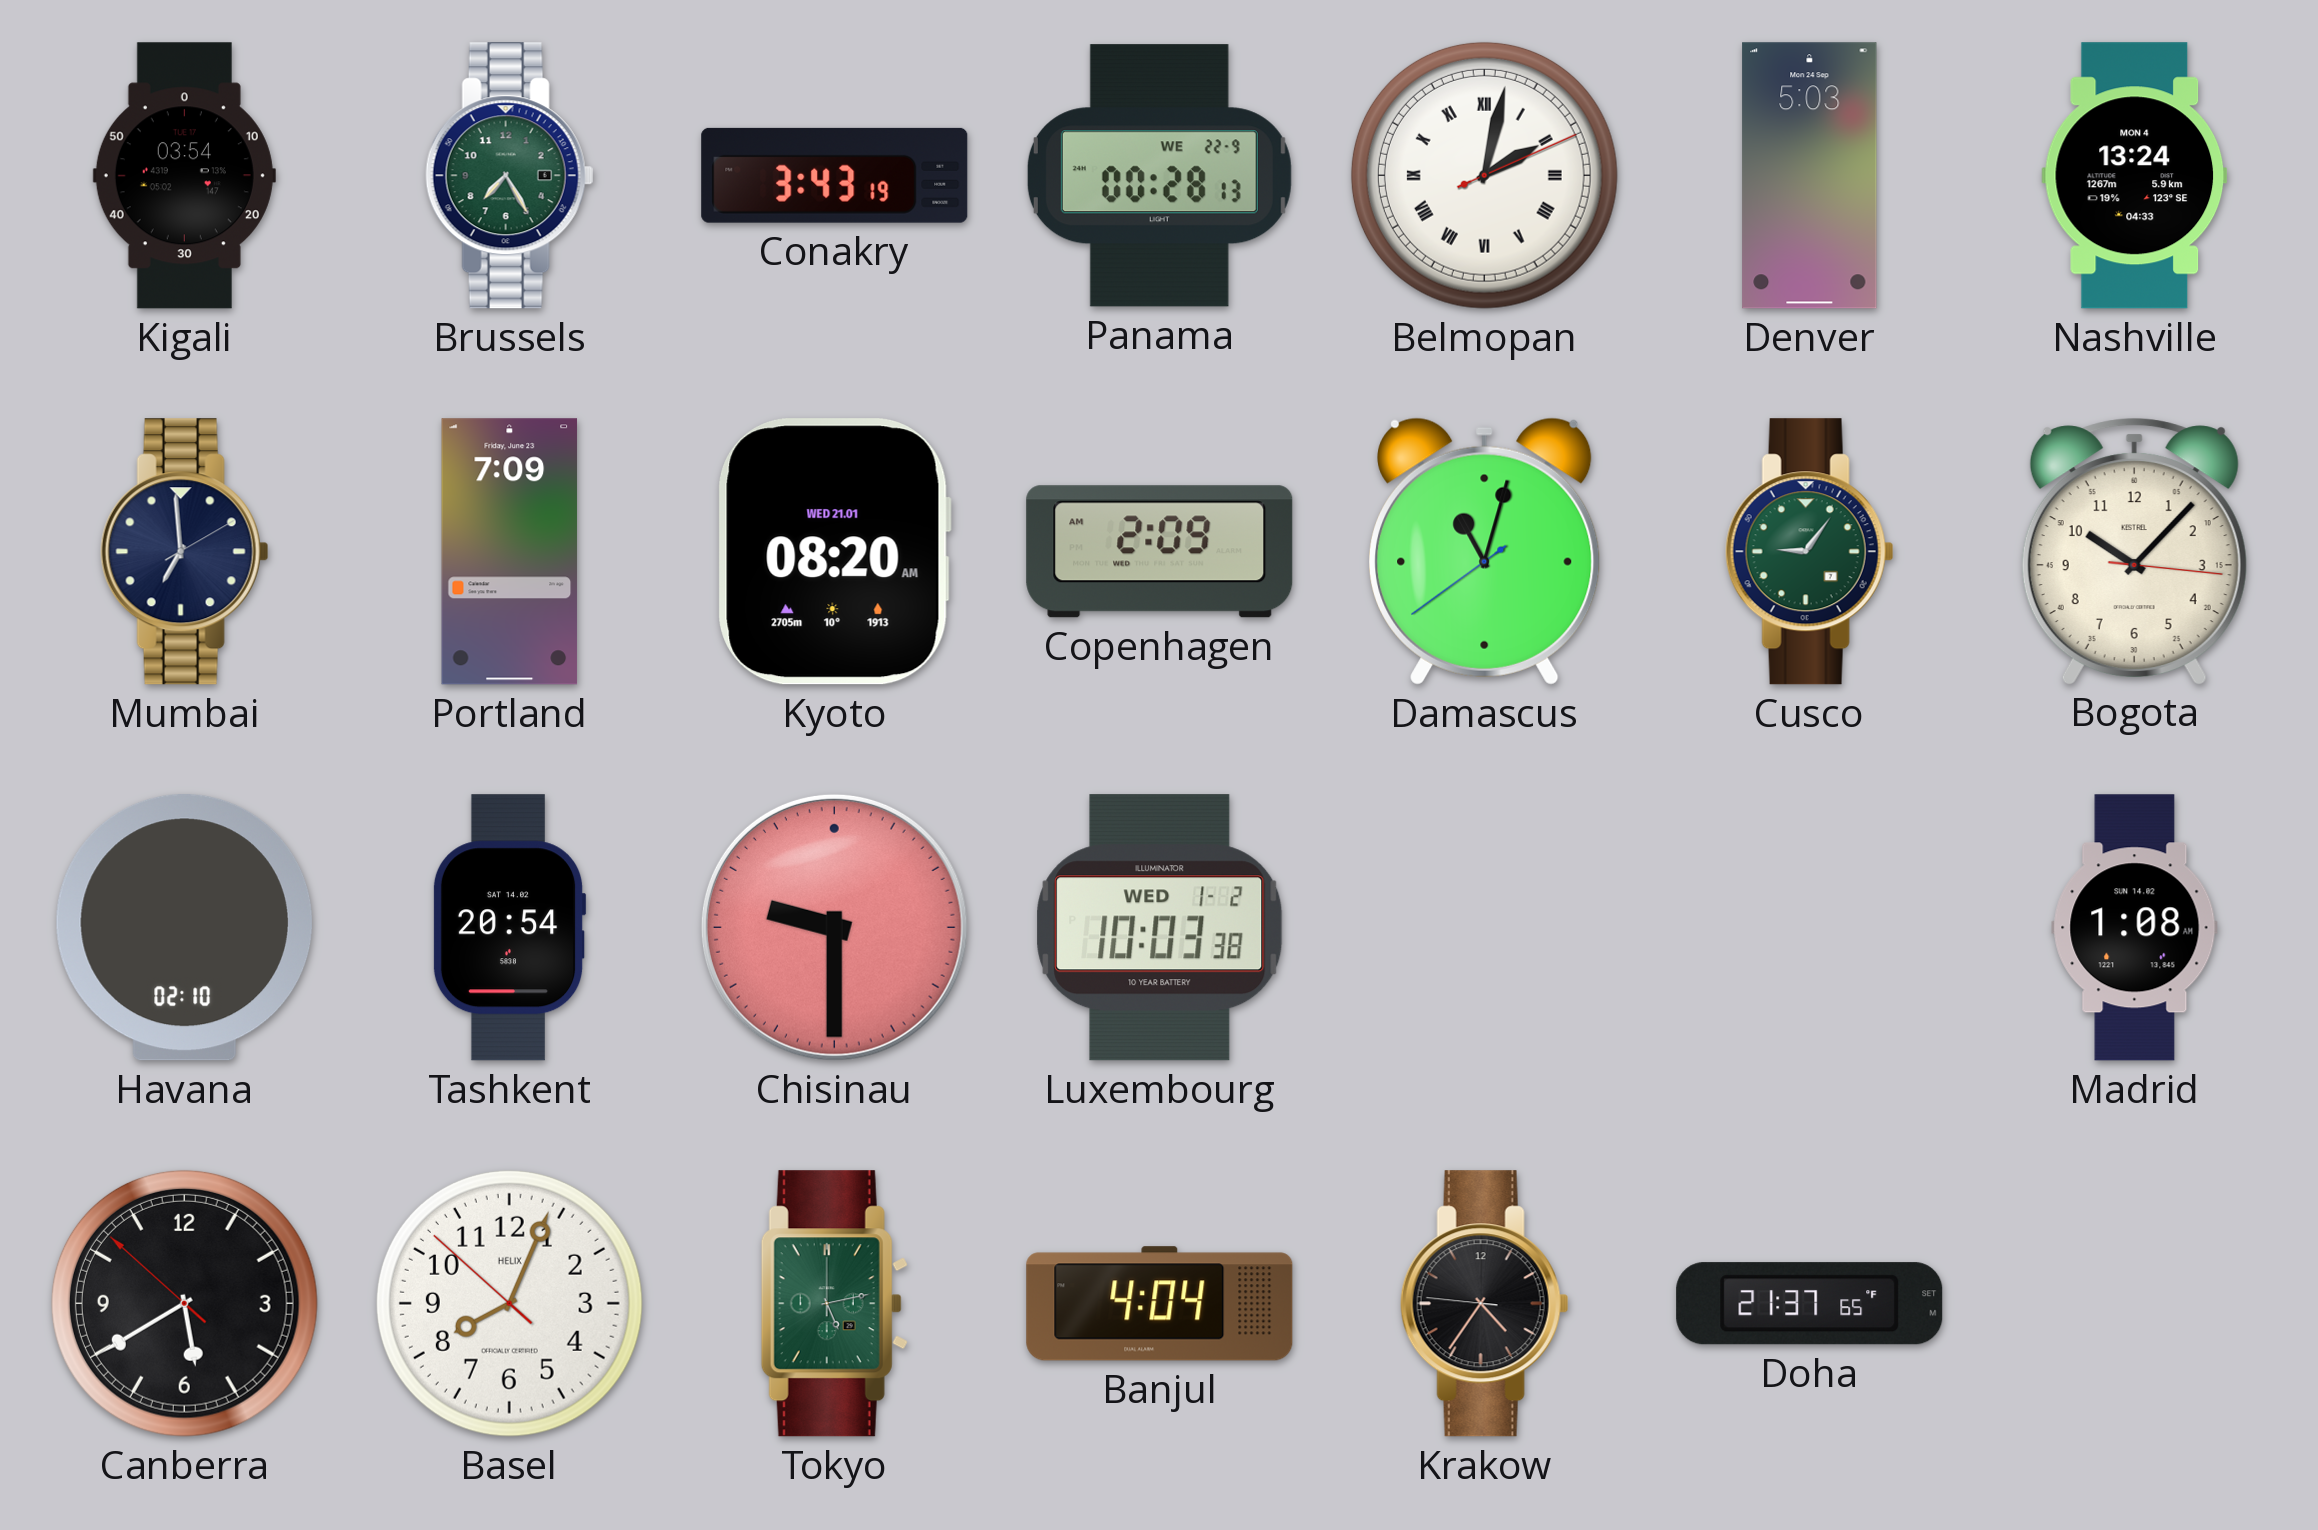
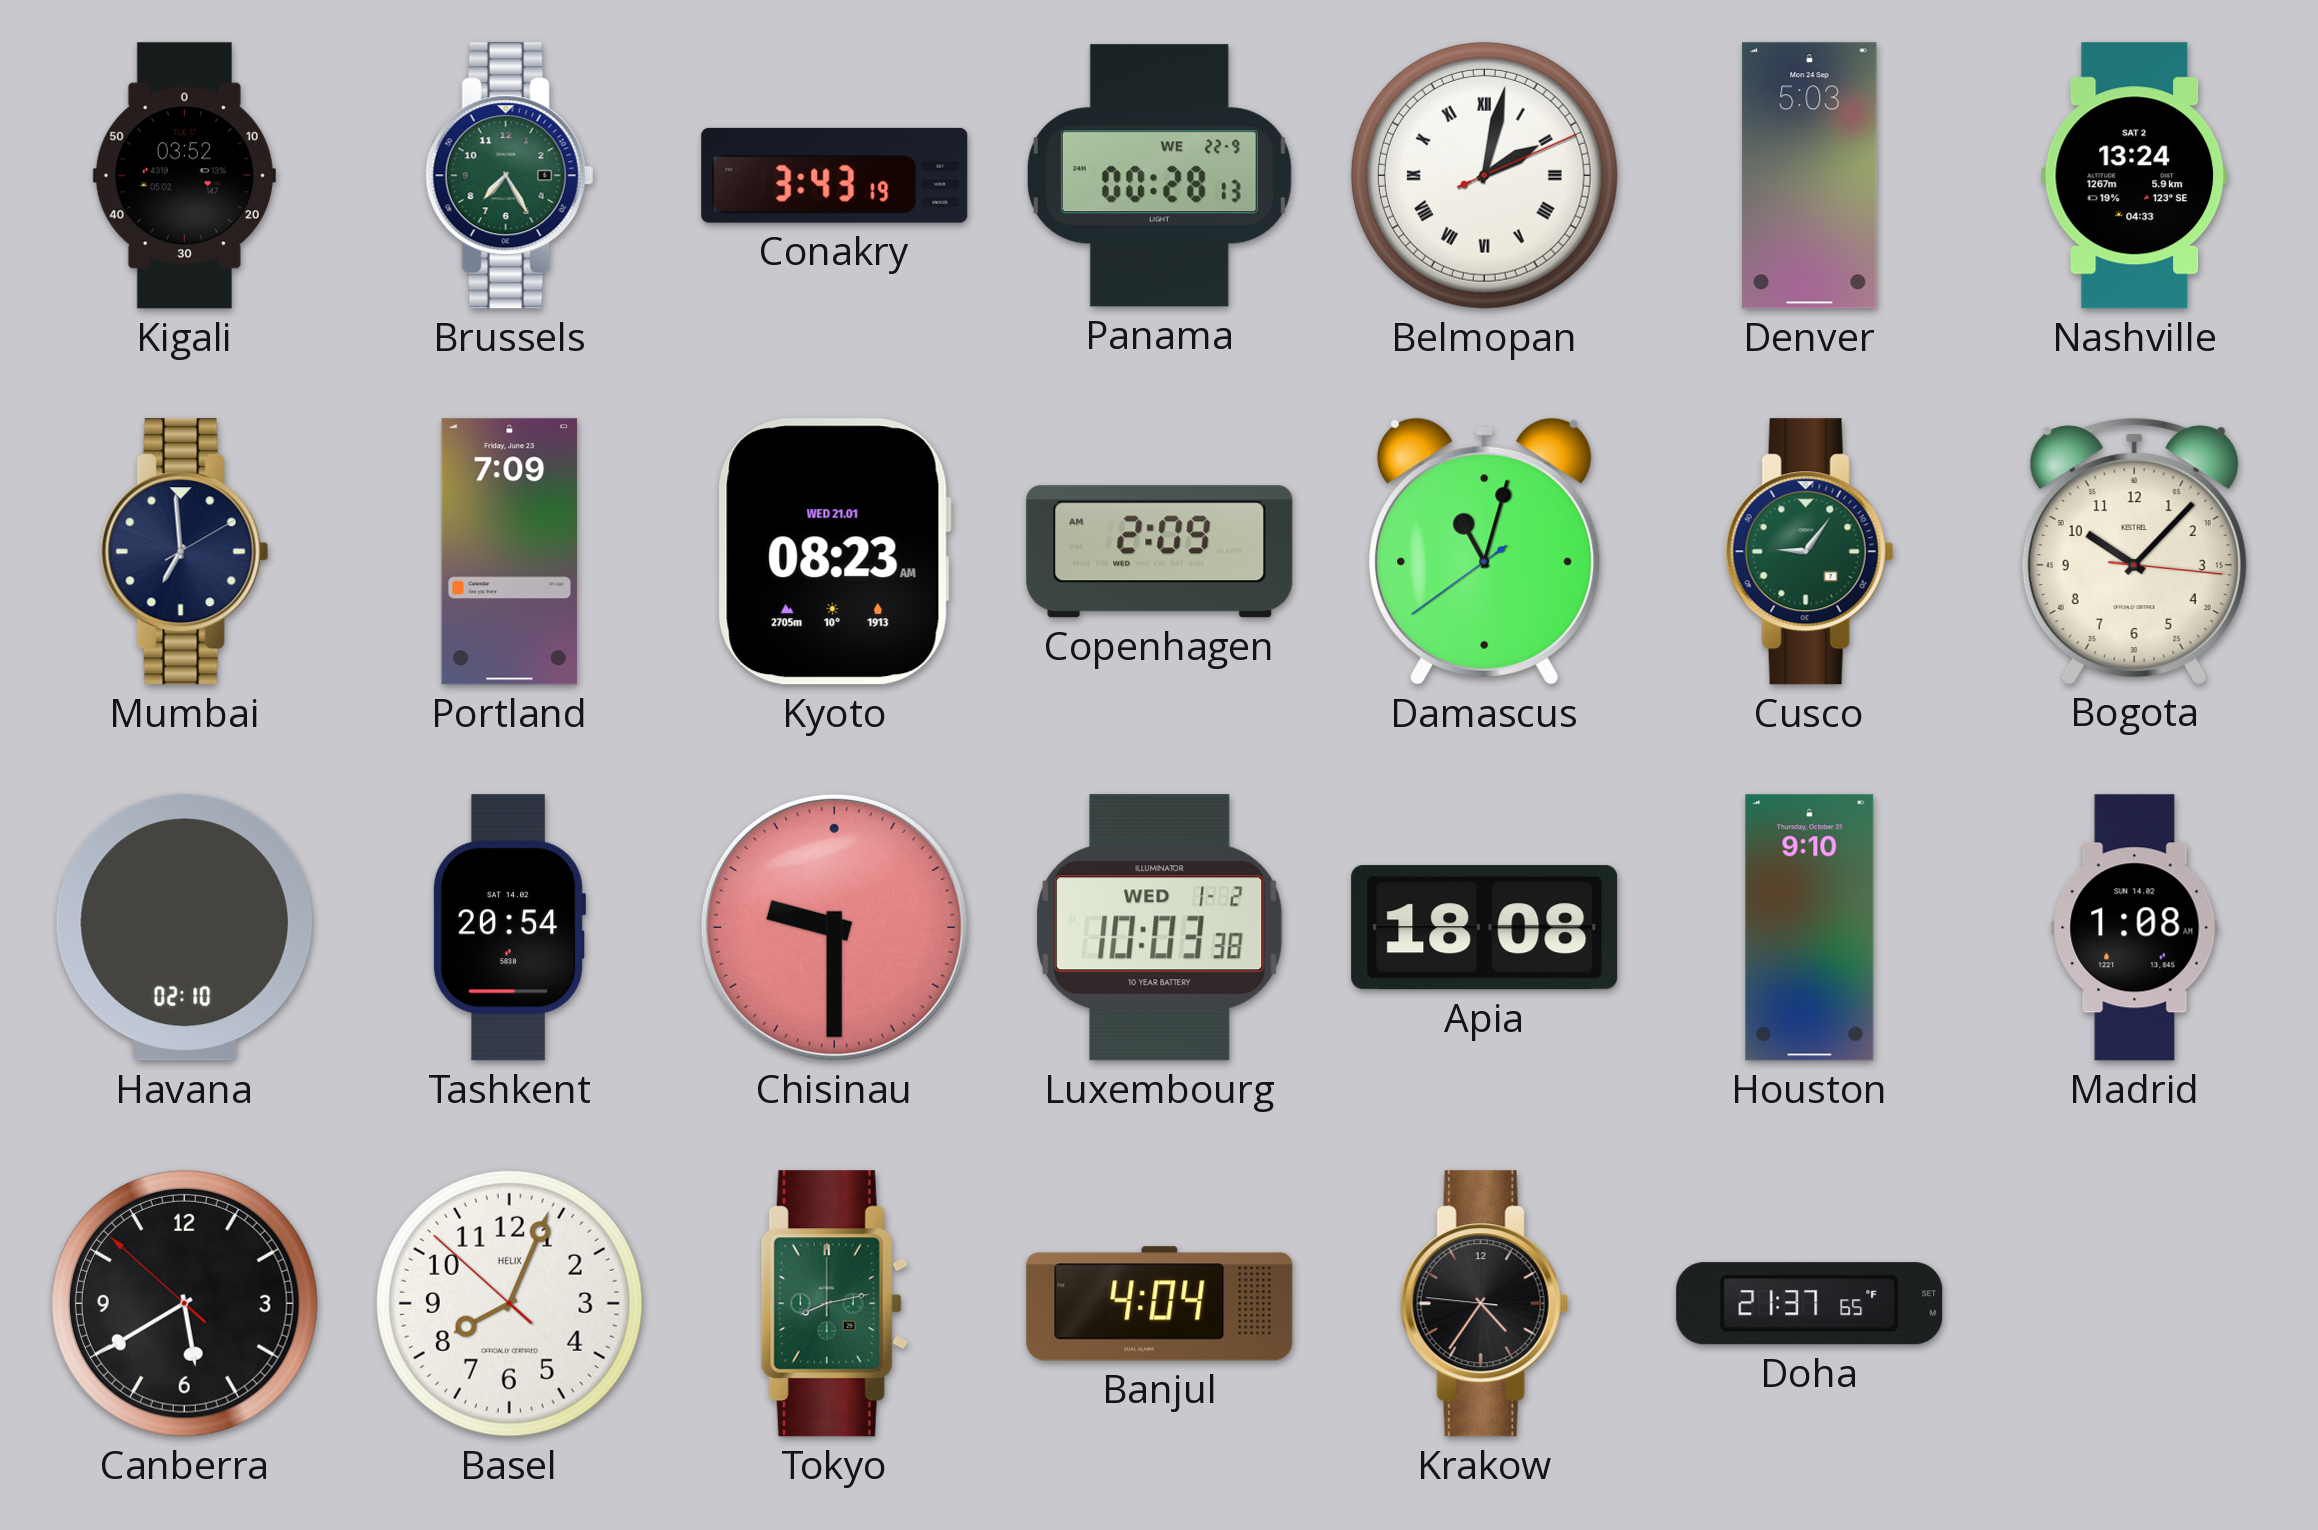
Kigali: 03:54 -> 03:52
Nashville date: MON 4 -> SAT 2
Kyoto: 08:20 -> 08:23
Apia: none -> 18:08
Houston: none -> 9:10
Tokyo: 5:13 -> 8:13
